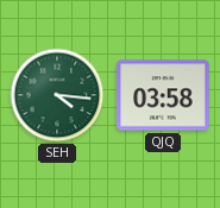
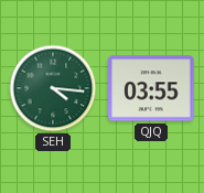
QJQ: 03:58 -> 03:55
